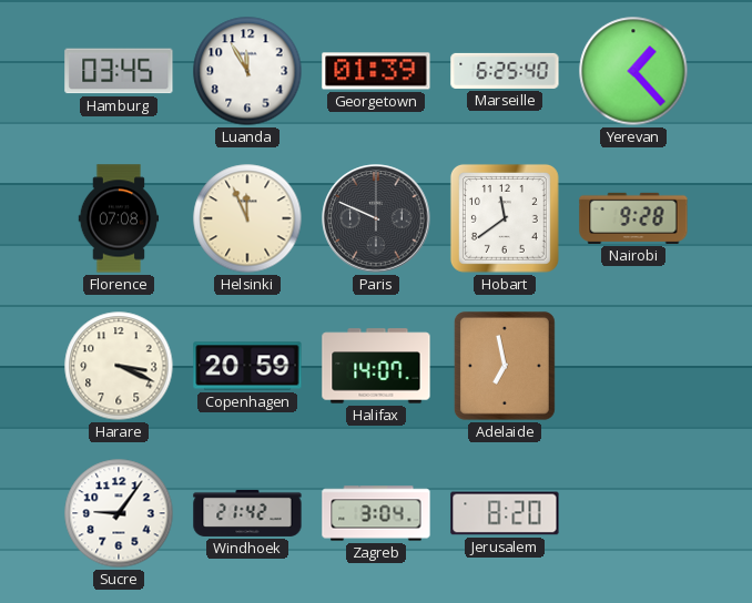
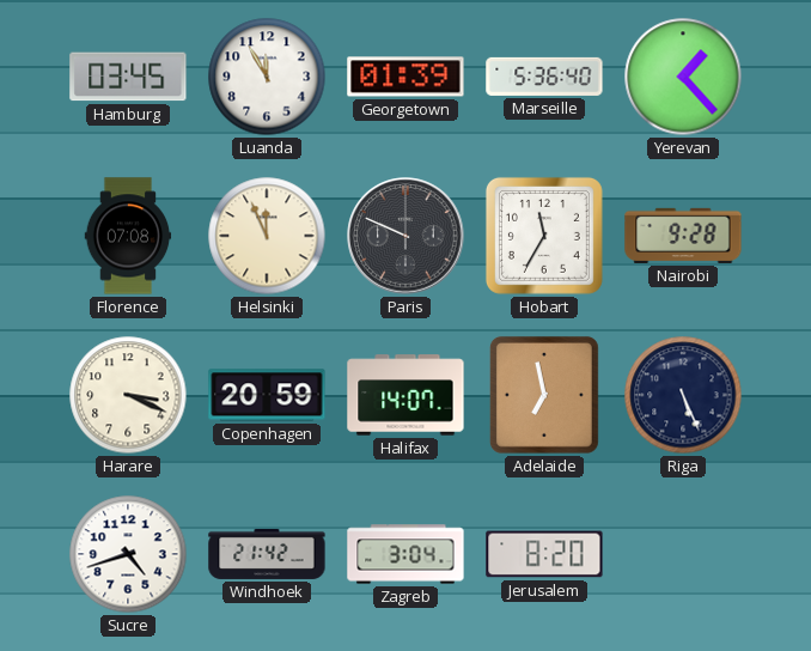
Marseille: 6:25 -> 5:36
Hobart: 11:39 -> 11:35
Riga: none -> 5:26
Sucre: 9:06 -> 4:42
